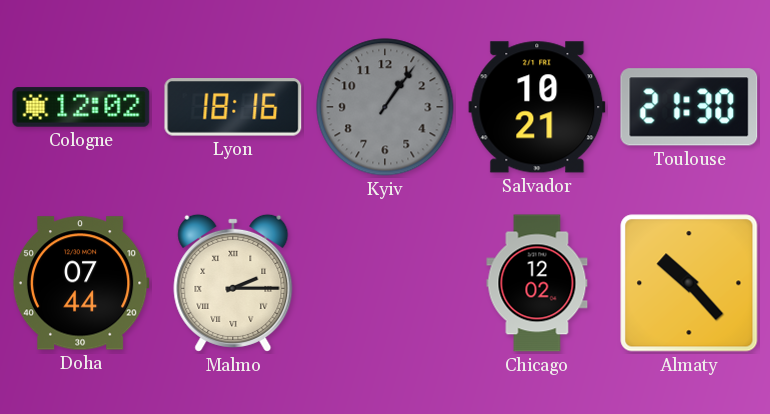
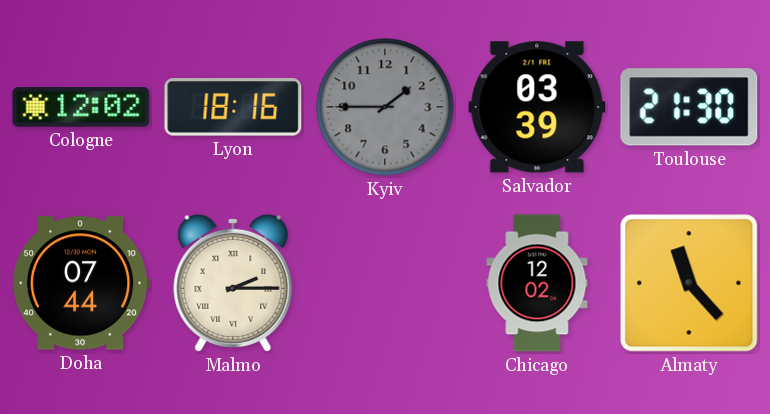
Kyiv: 1:06 -> 1:45
Salvador: 10:21 -> 03:39
Almaty: 10:23 -> 11:23
